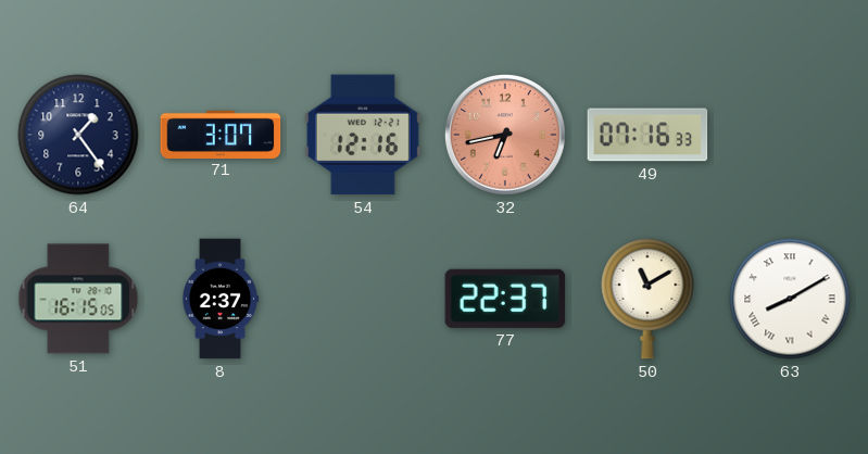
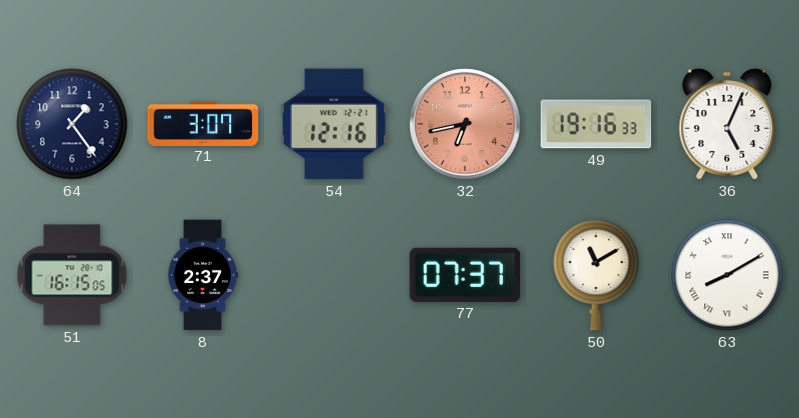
49: 07:16 -> 19:16
36: none -> 5:04
77: 22:37 -> 07:37
